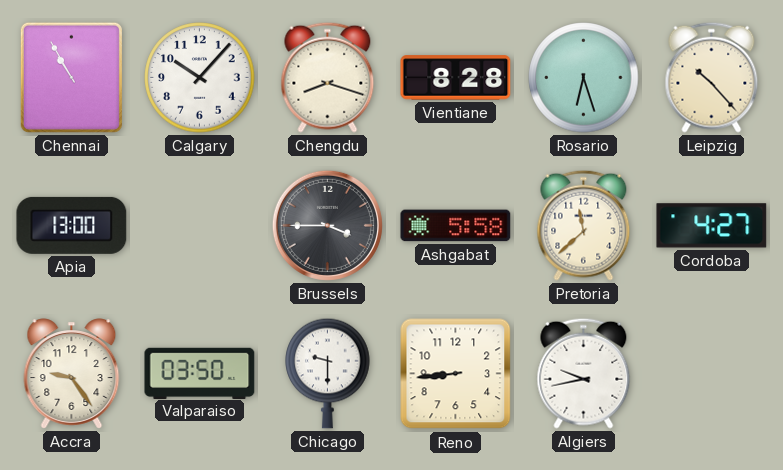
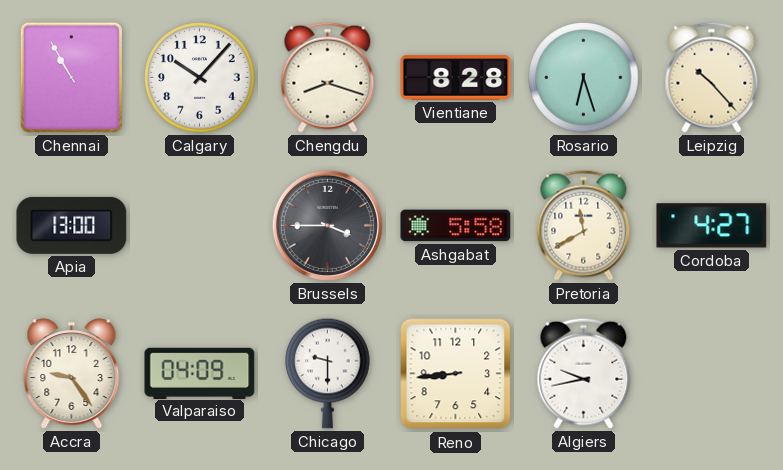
Pretoria: 11:38 -> 11:40
Valparaiso: 03:50 -> 04:09
